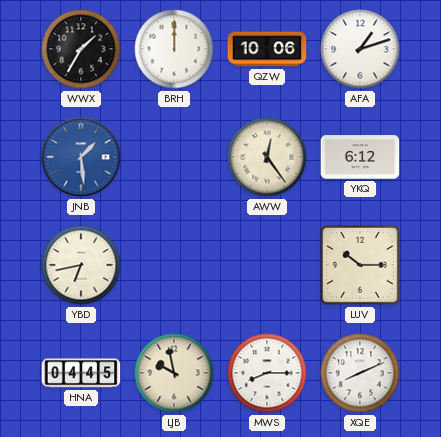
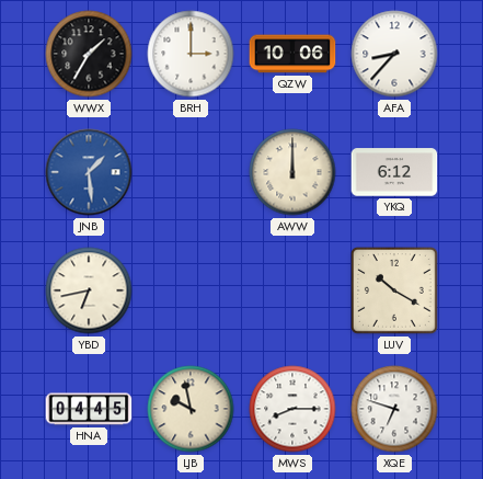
BRH: 12:00 -> 3:00
AFA: 1:12 -> 8:37
AWW: 12:24 -> 12:00
LUV: 10:15 -> 10:20
XQE: 8:11 -> 6:48
